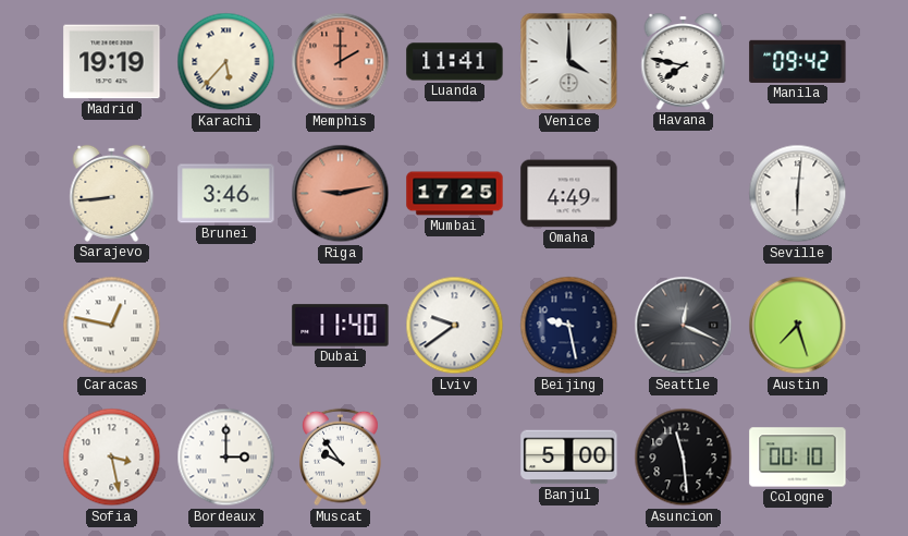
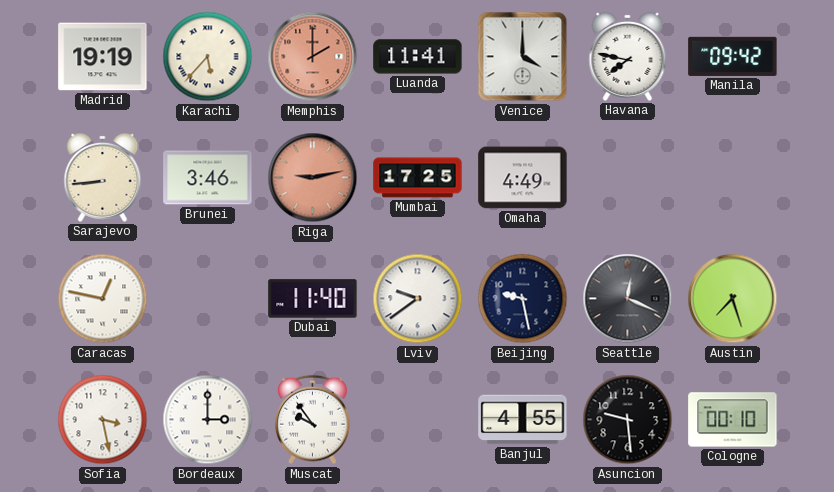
Seville: 6:01 -> none
Banjul: 5:00 -> 4:55
Asuncion: 11:29 -> 9:29
